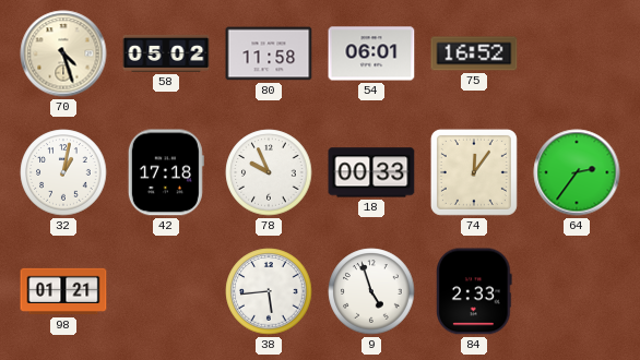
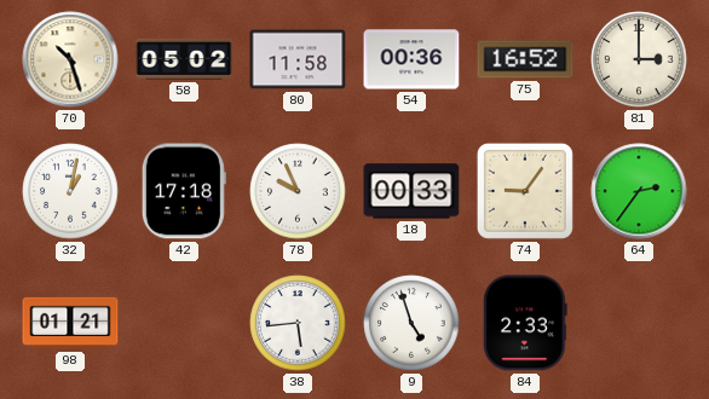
70: 4:27 -> 10:27
54: 06:01 -> 00:36
81: none -> 3:00
74: 12:06 -> 9:06
